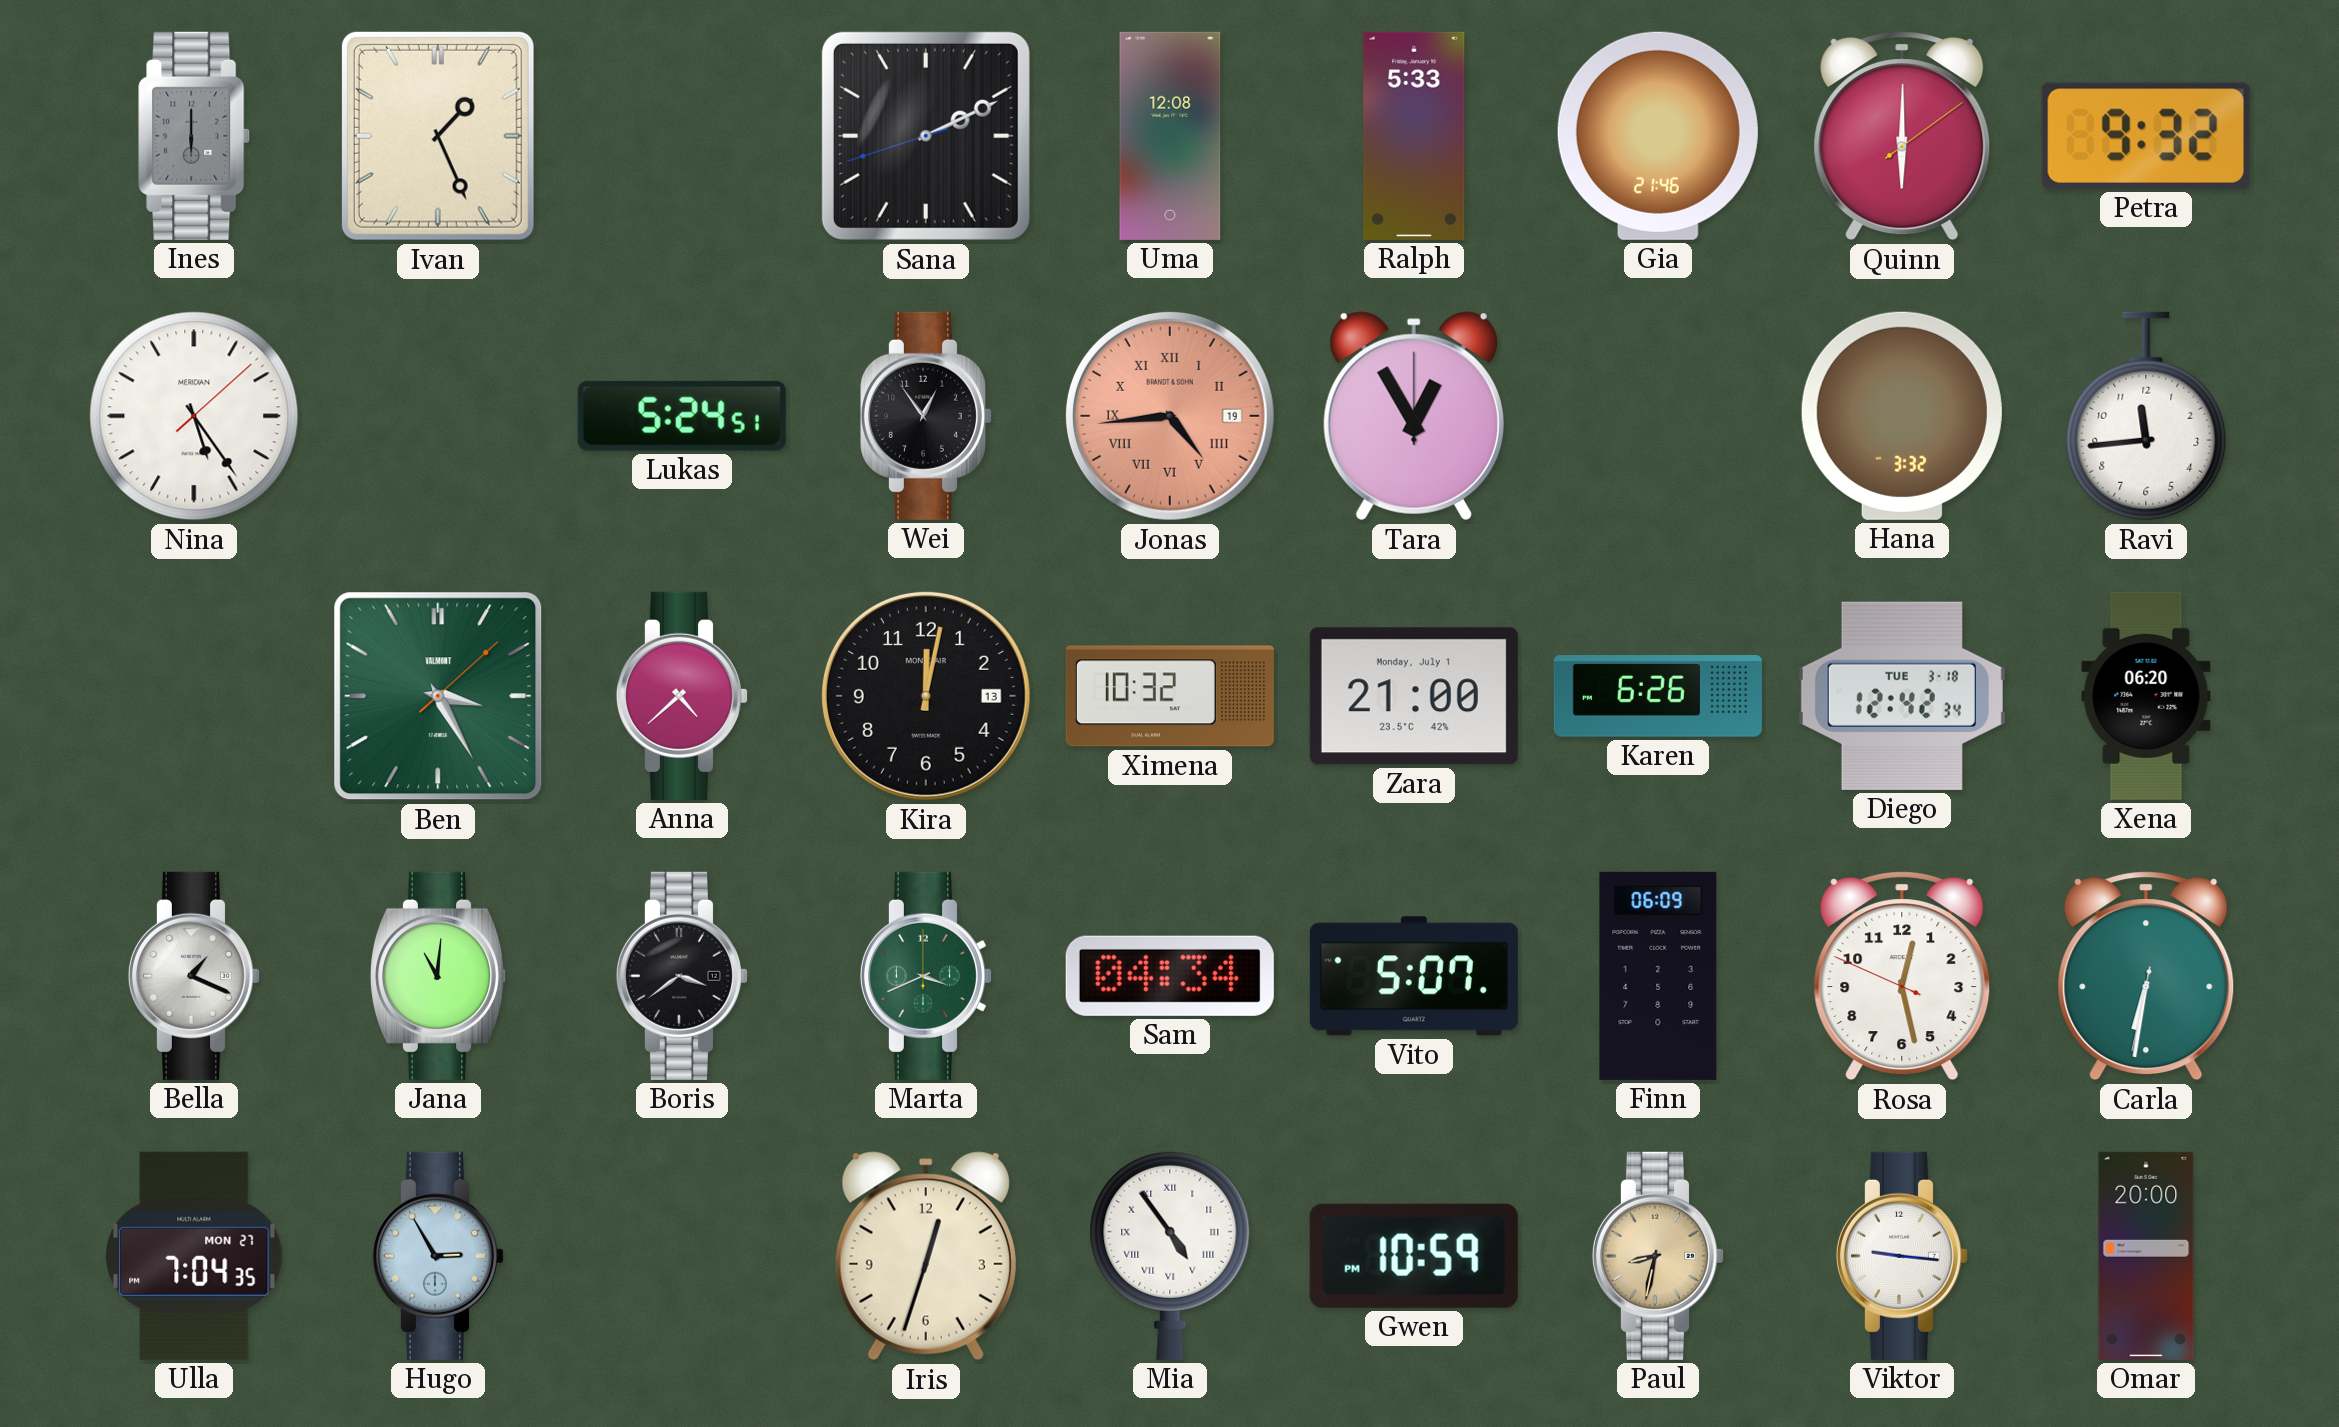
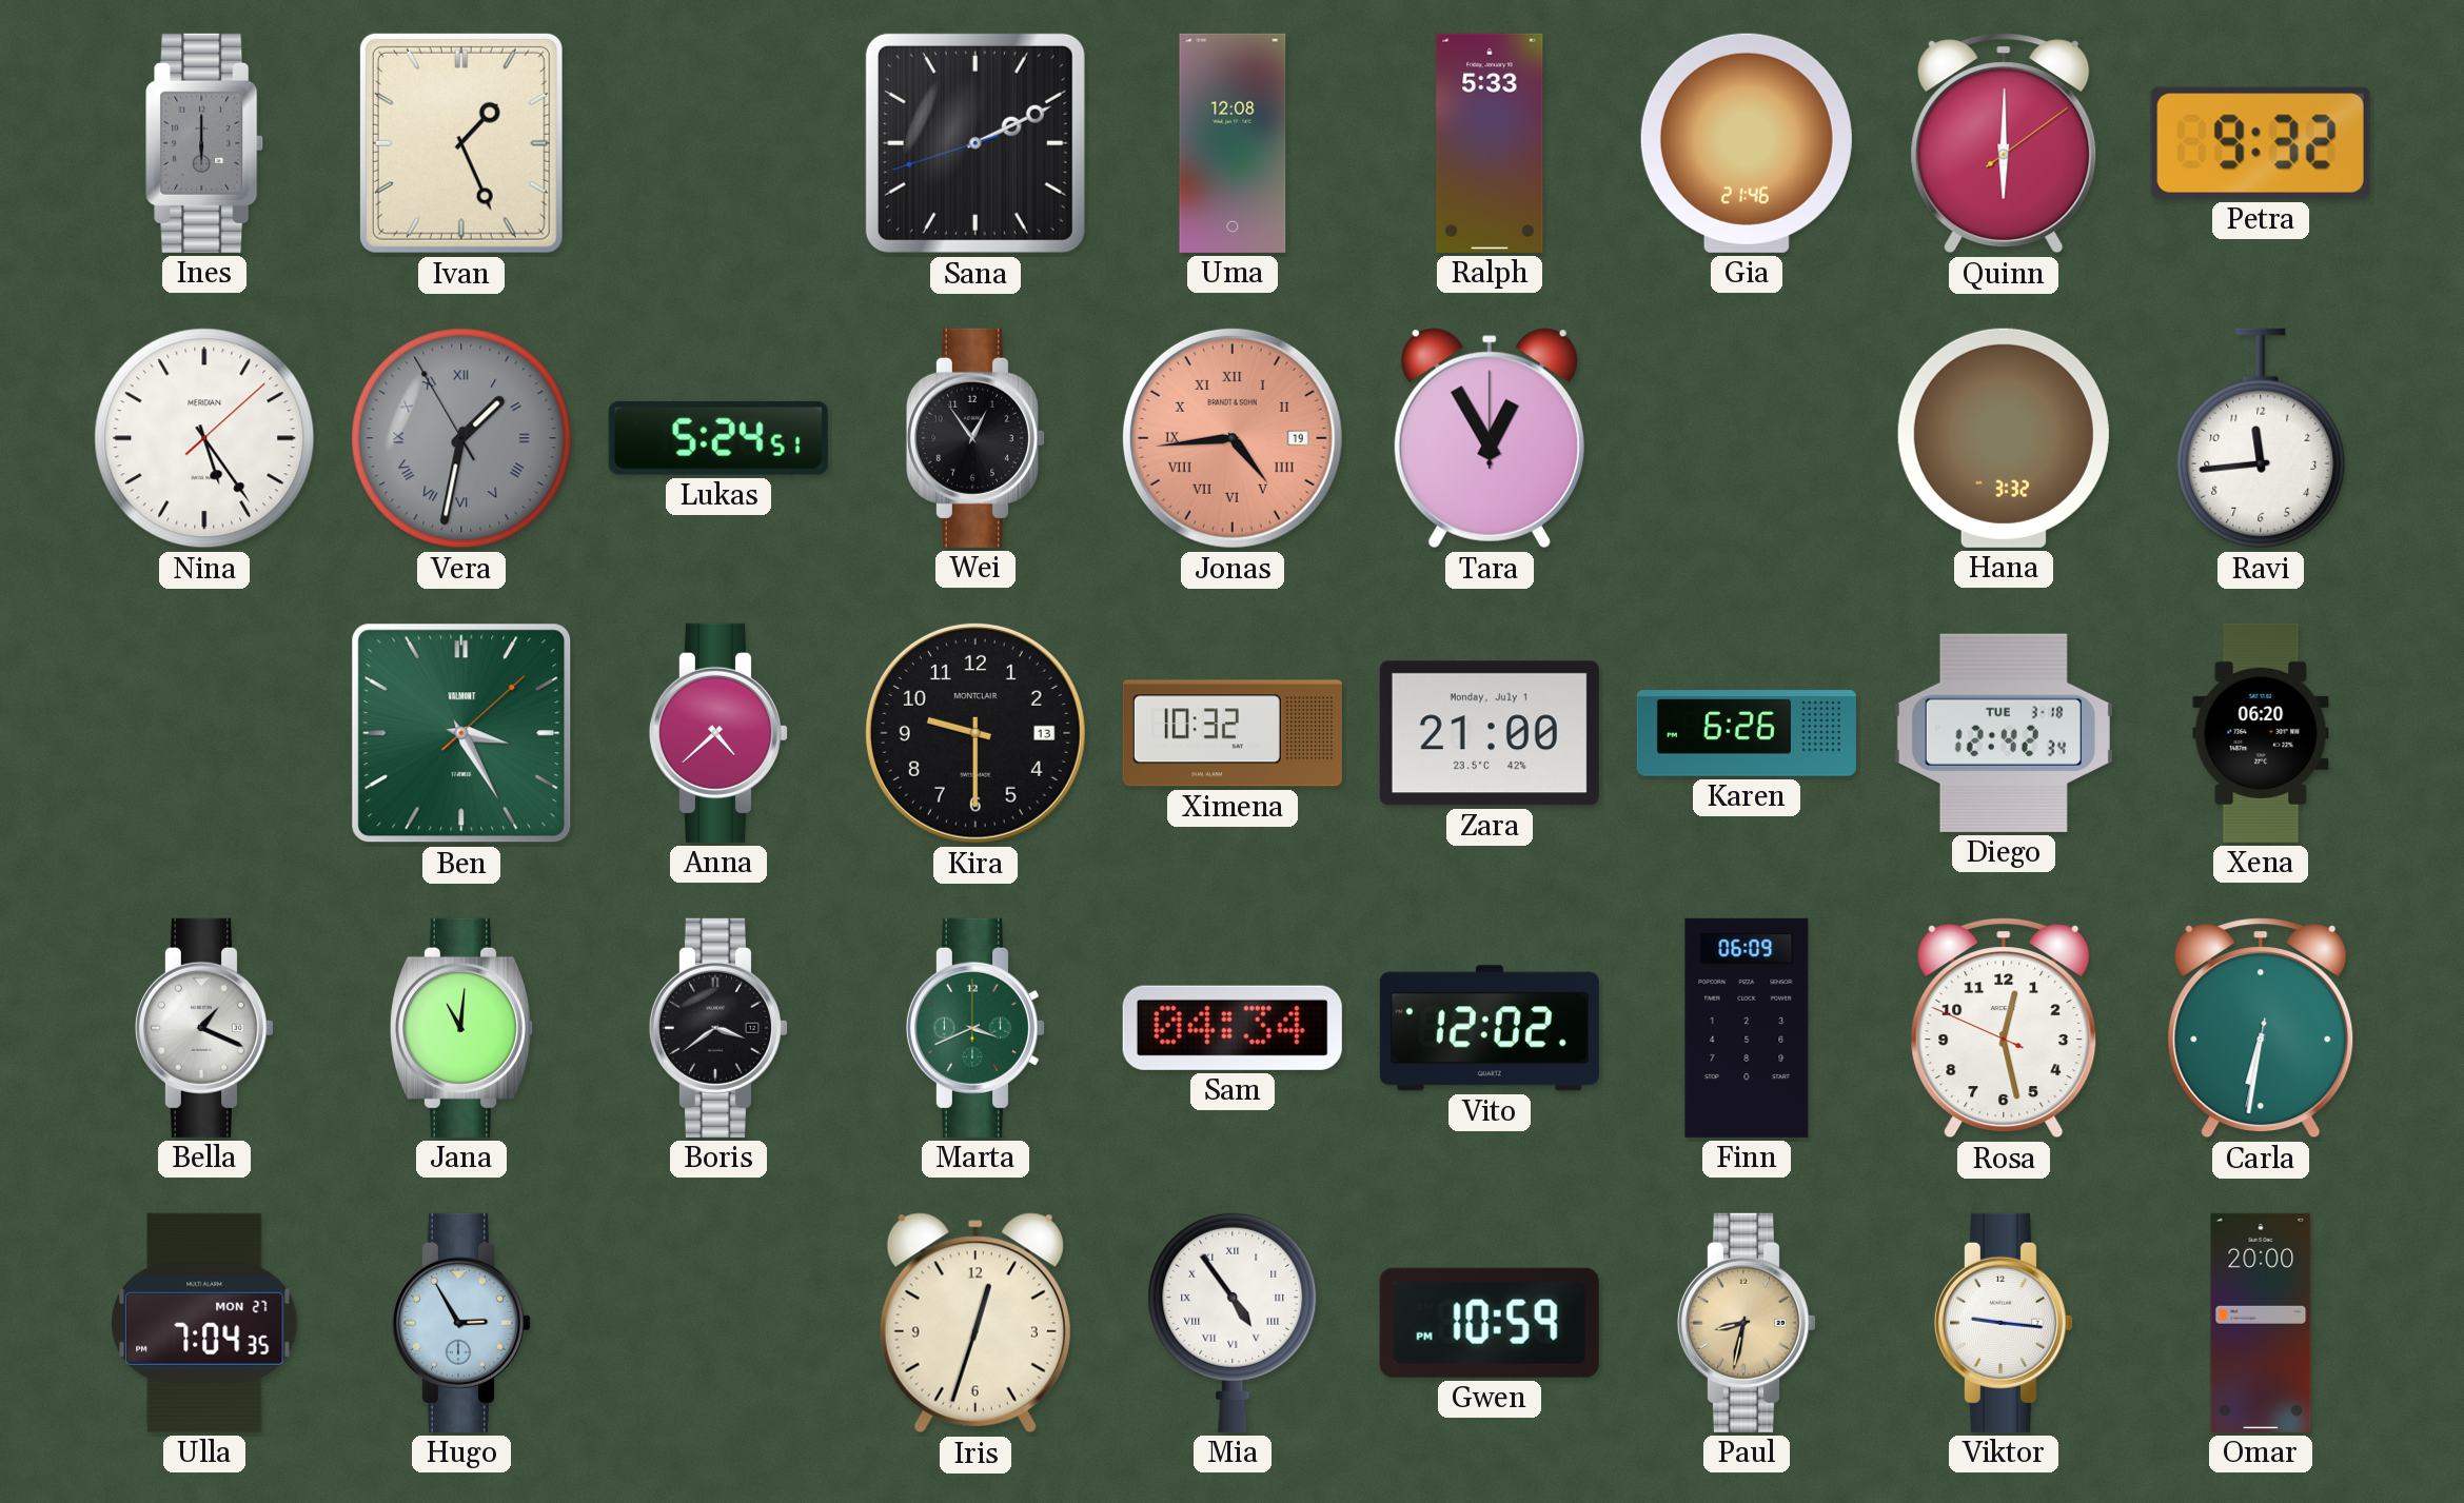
Vera: none -> 1:31
Kira: 12:02 -> 9:30
Vito: 5:07 -> 12:02
